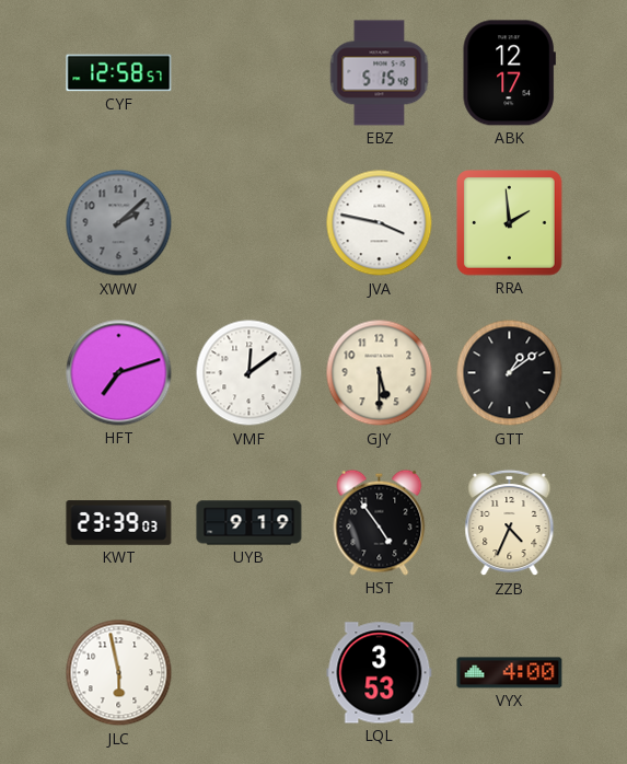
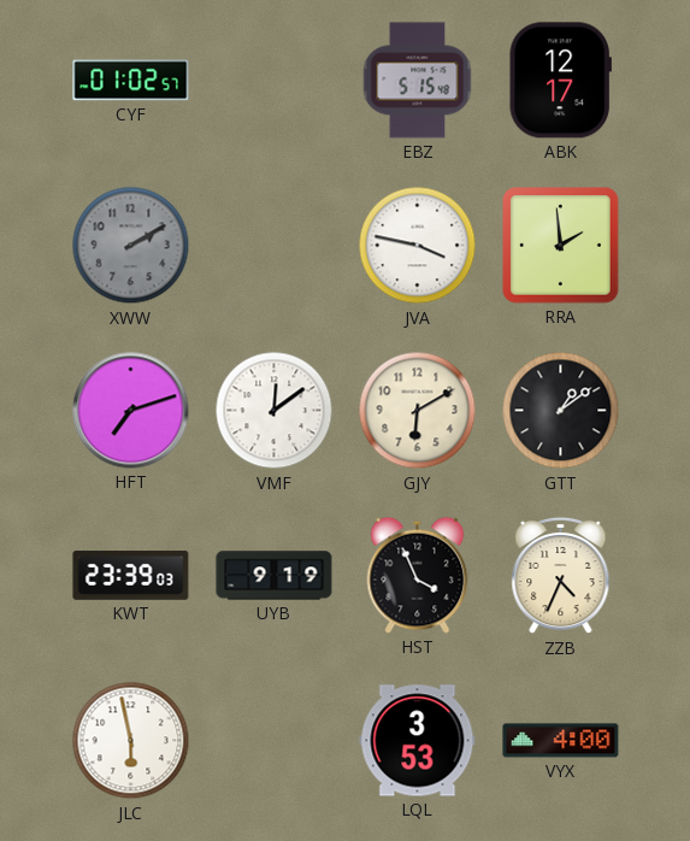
CYF: 12:58 -> 01:02
XWW: 2:08 -> 2:10
GJY: 5:30 -> 6:10
HST: 4:54 -> 3:56
